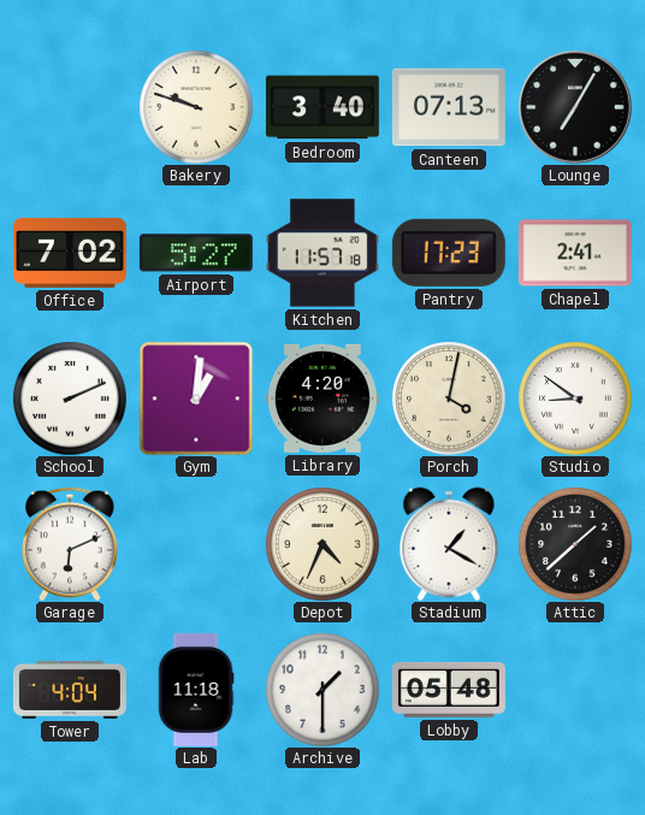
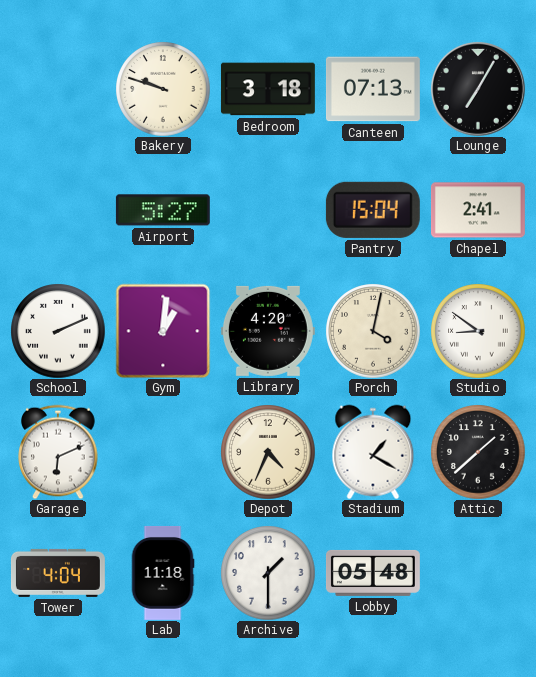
Bedroom: 3:40 -> 3:18
Office: 7:02 -> none
Kitchen: 11:57 -> none
Pantry: 17:23 -> 15:04
